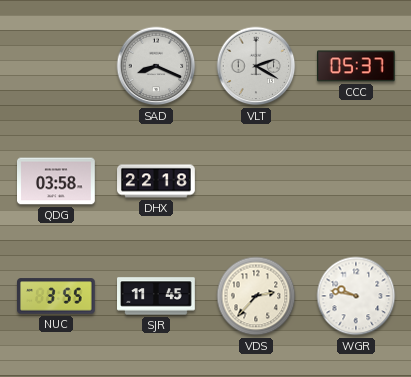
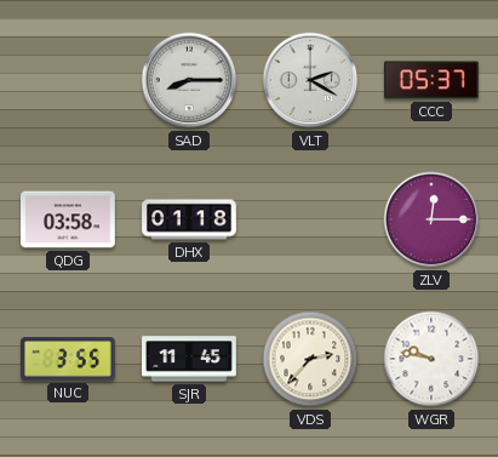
SAD: 8:19 -> 8:15
DHX: 22:18 -> 01:18
ZLV: none -> 12:15
